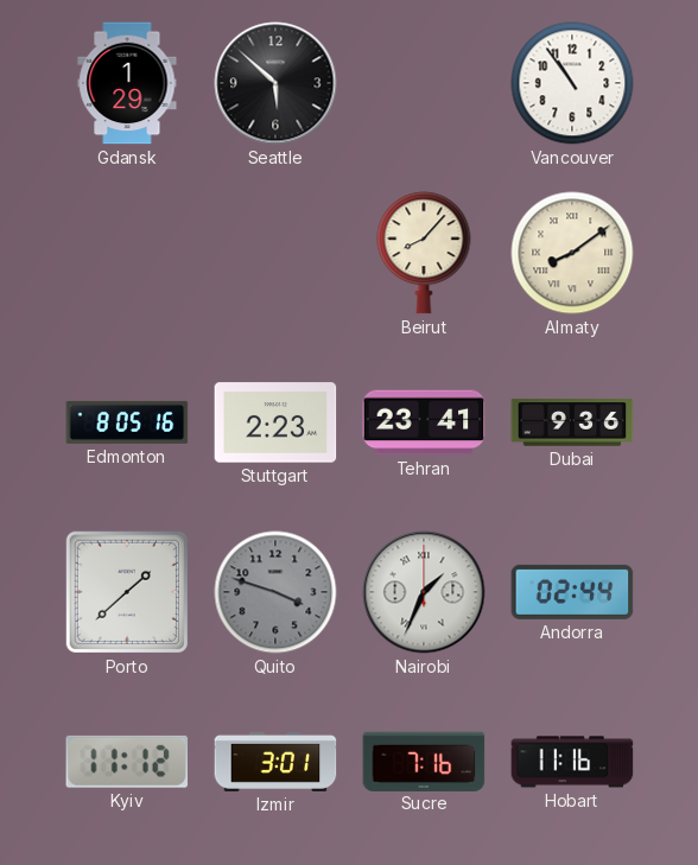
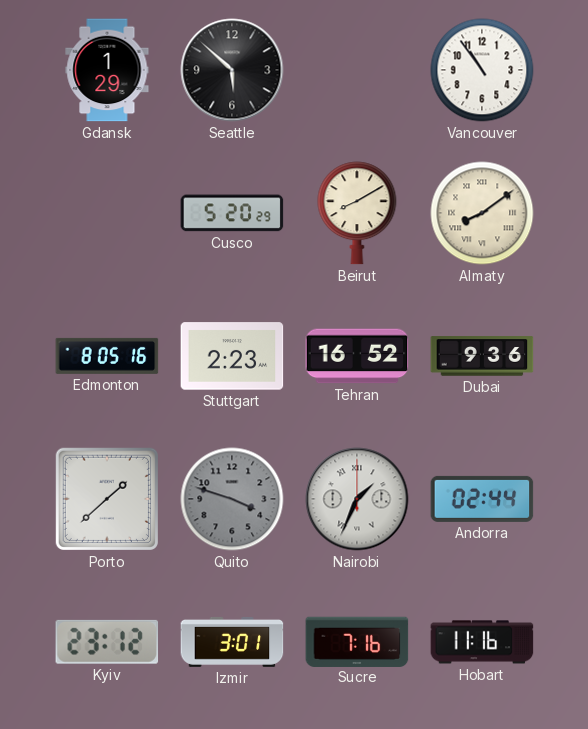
Cusco: none -> 5:20
Beirut: 8:07 -> 8:10
Tehran: 23:41 -> 16:52
Kyiv: 11:12 -> 23:12
